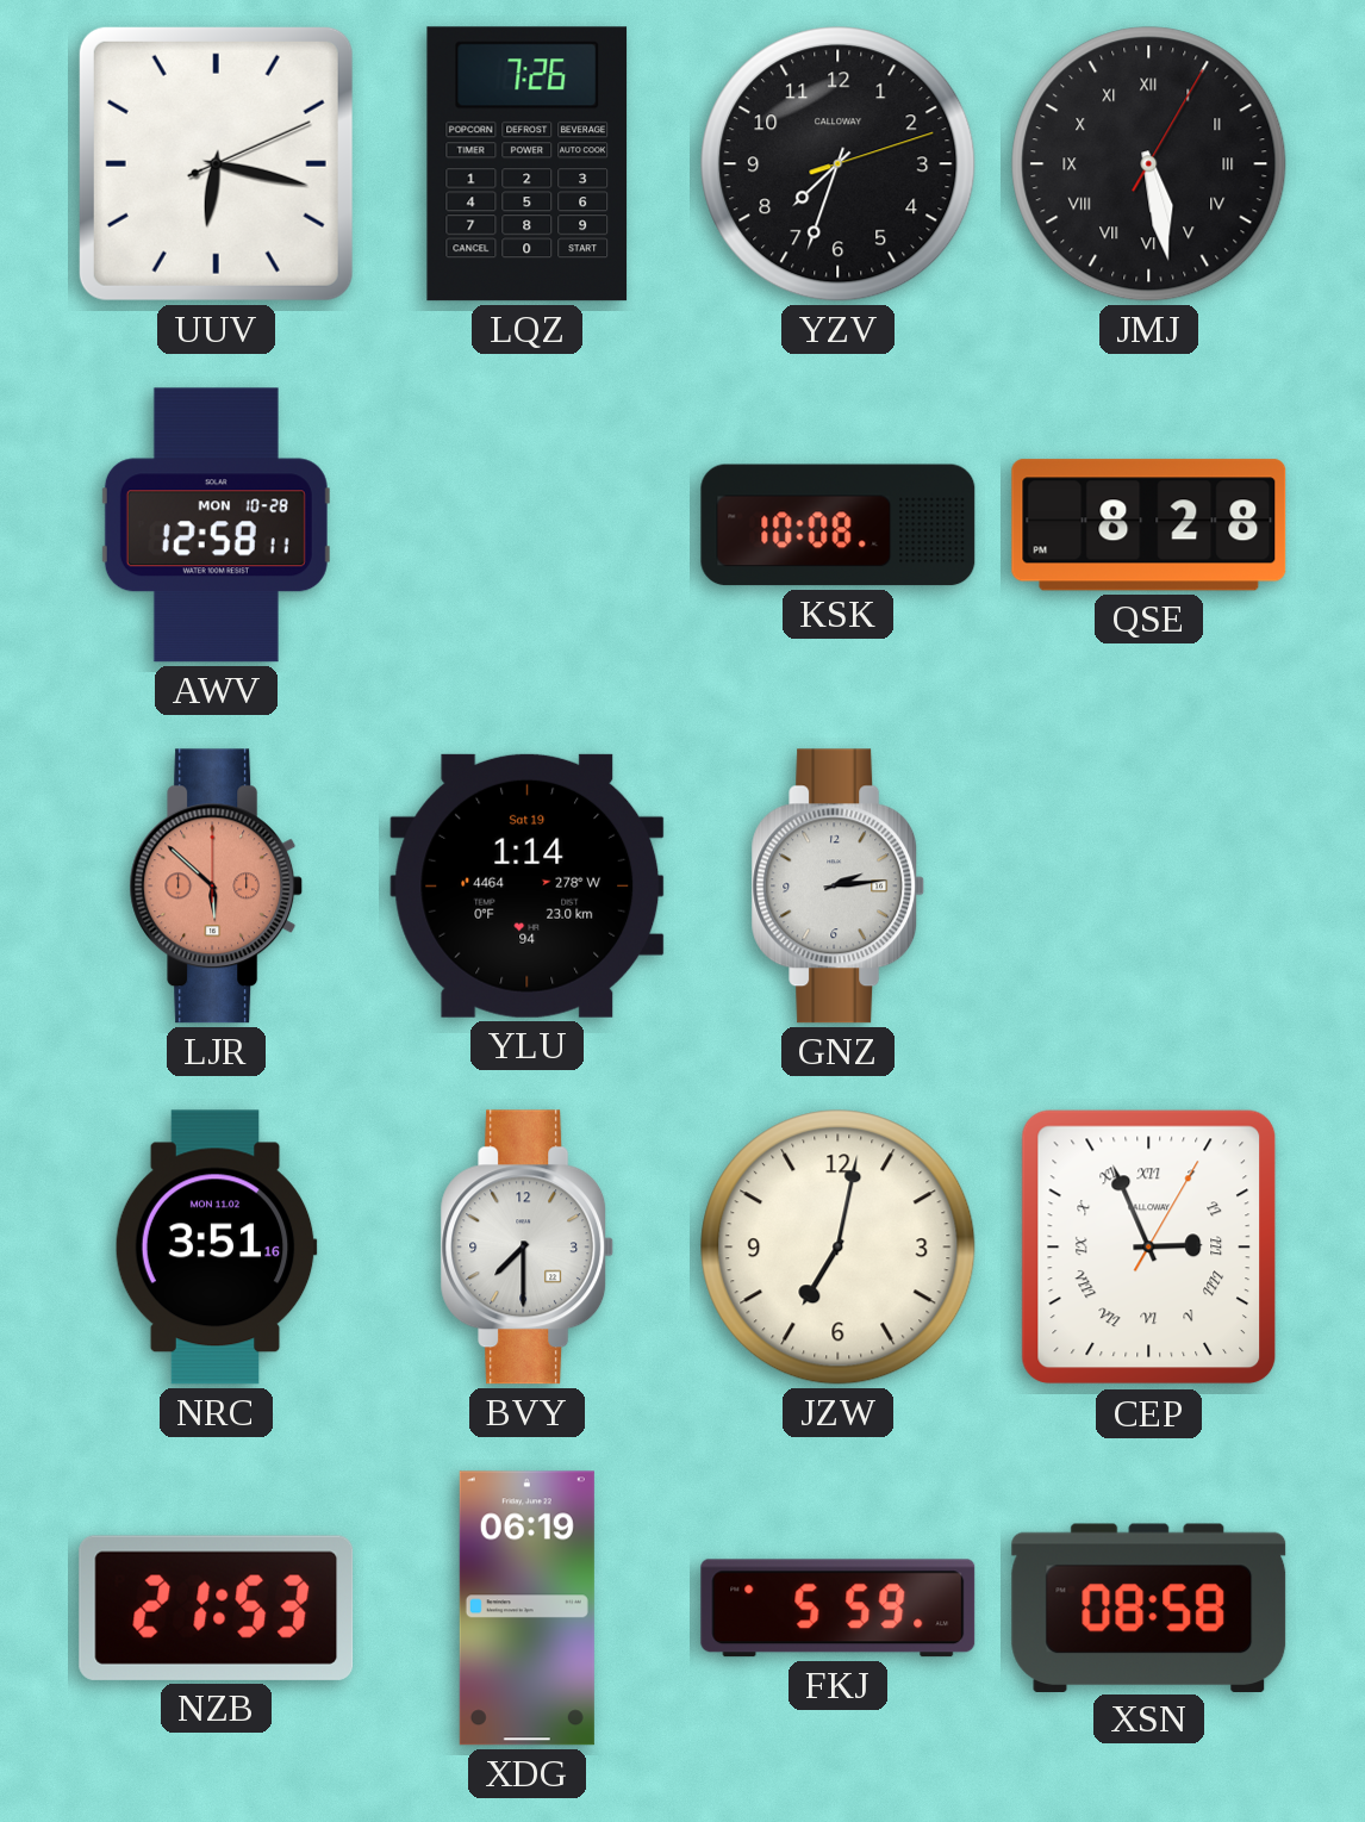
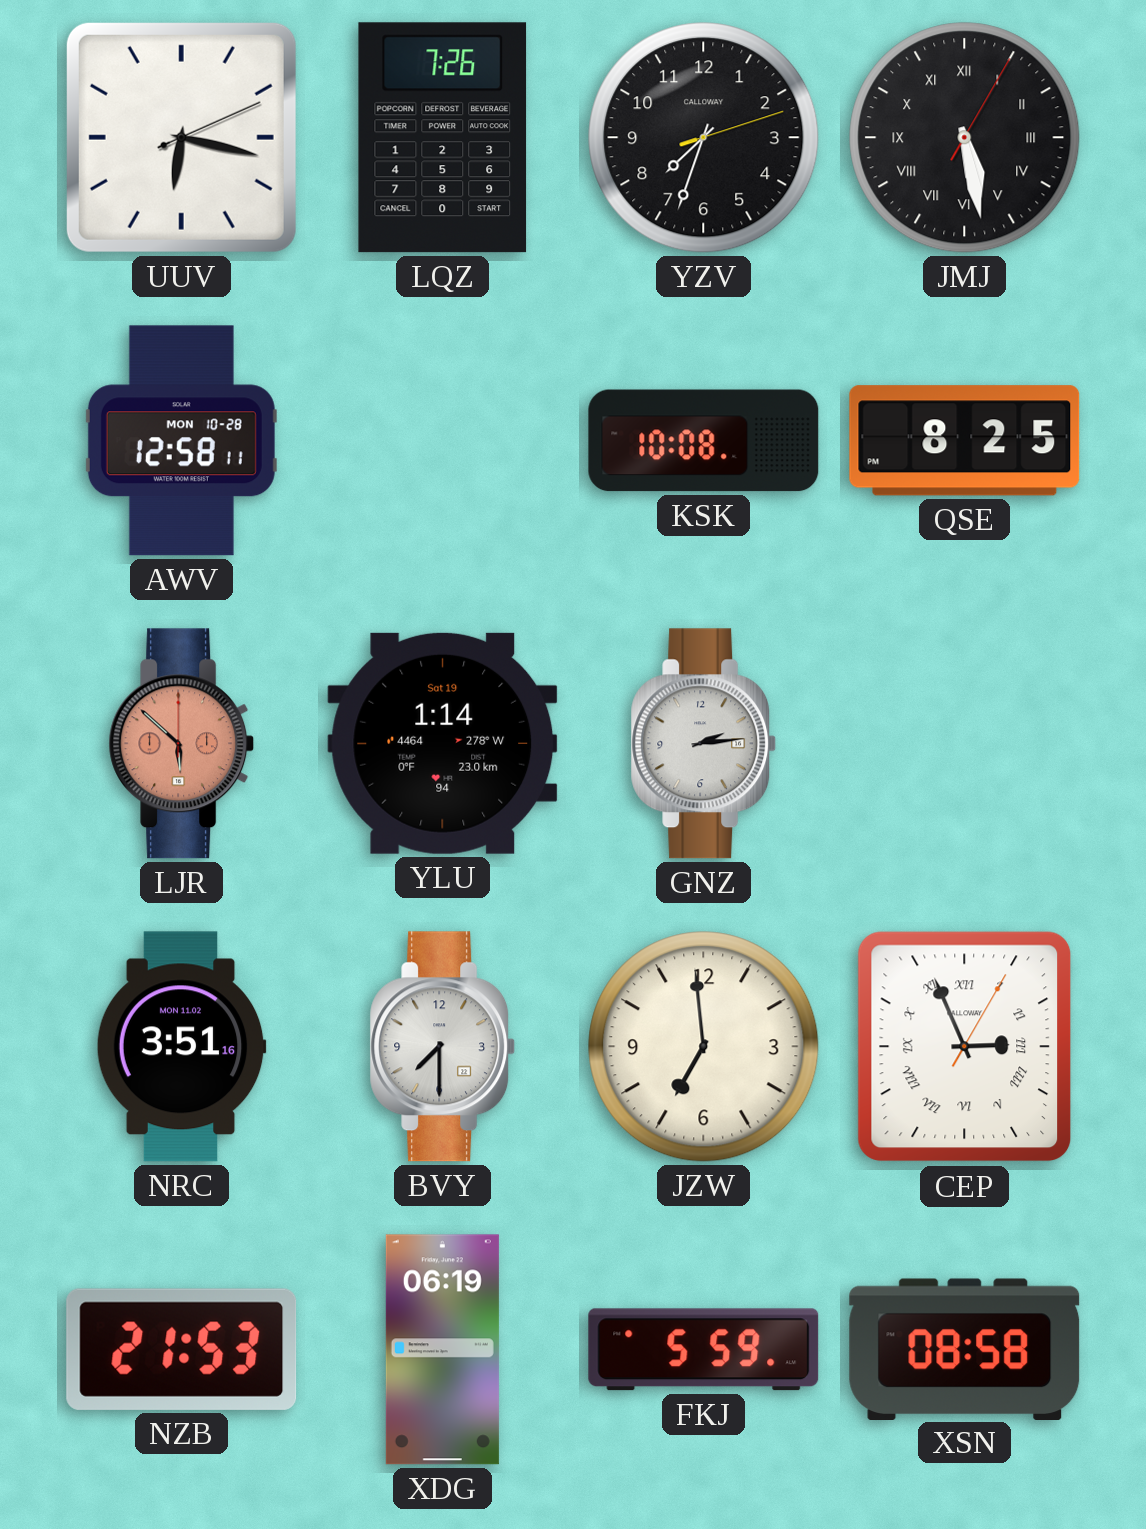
QSE: 8:28 -> 8:25
JZW: 7:02 -> 6:59
